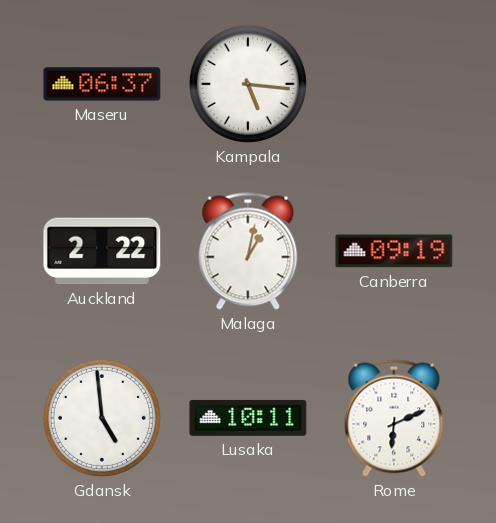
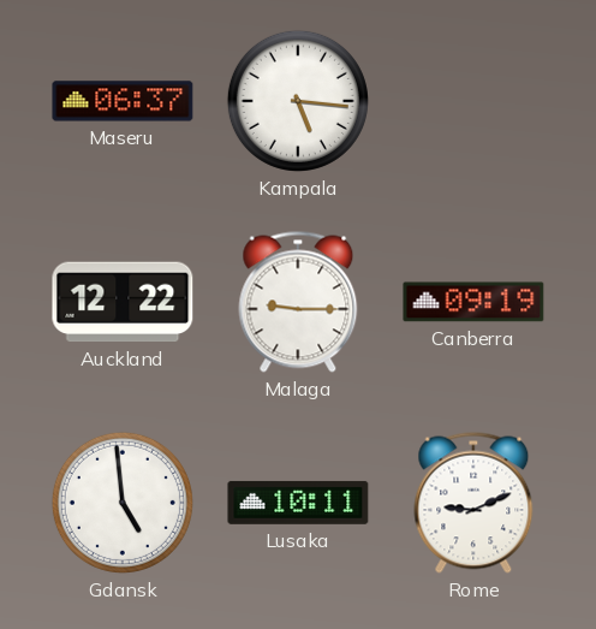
Auckland: 2:22 -> 12:22
Malaga: 1:02 -> 9:15
Rome: 6:11 -> 9:11
